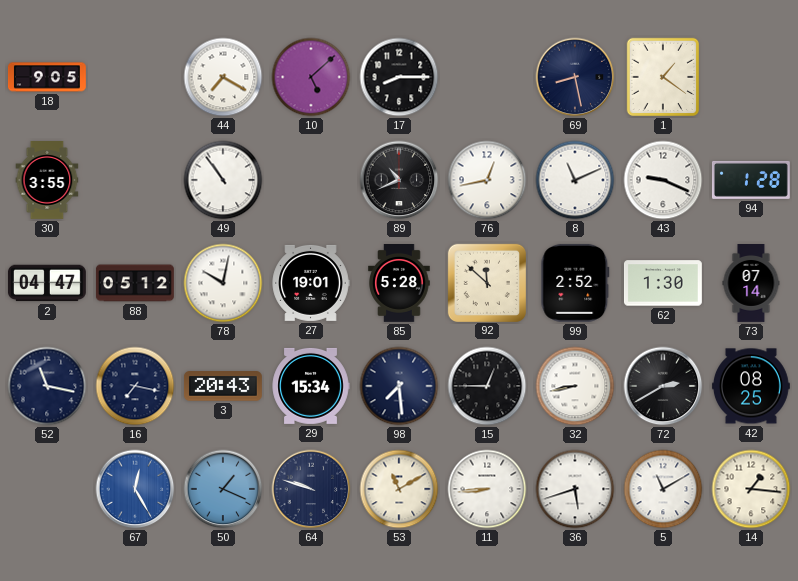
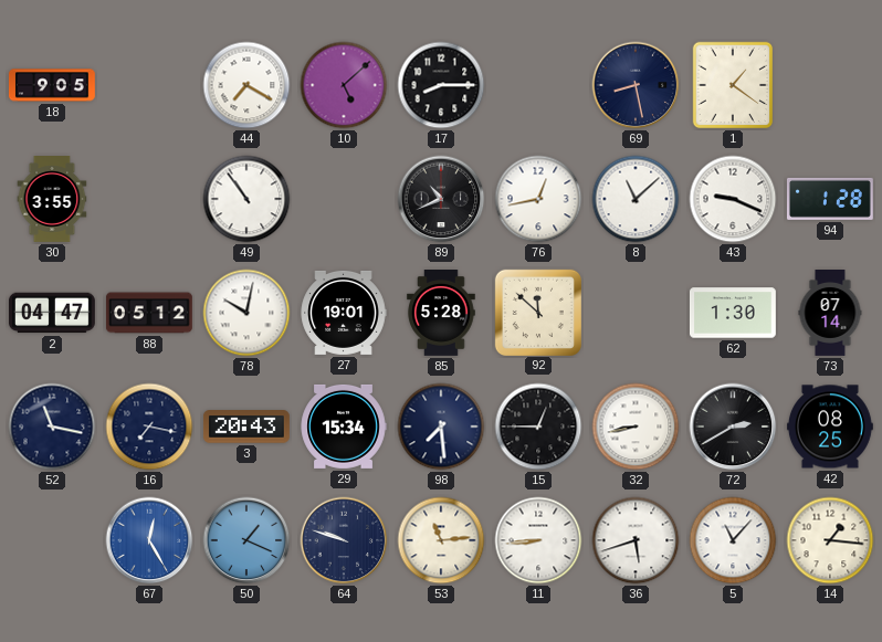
8: 11:11 -> 11:08
99: 2:52 -> none
53: 11:10 -> 11:14
5: 11:10 -> 11:07
